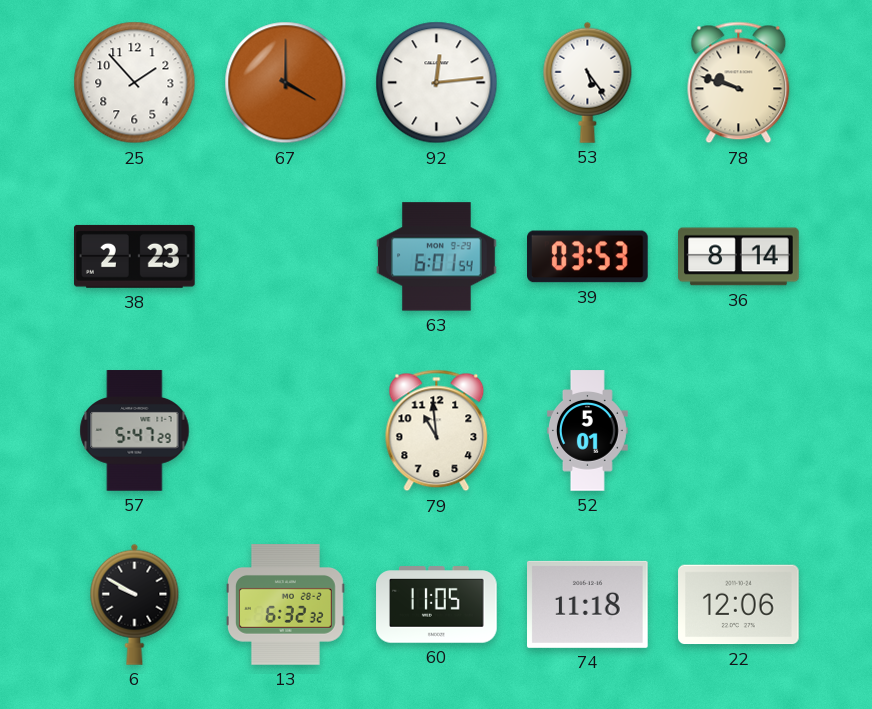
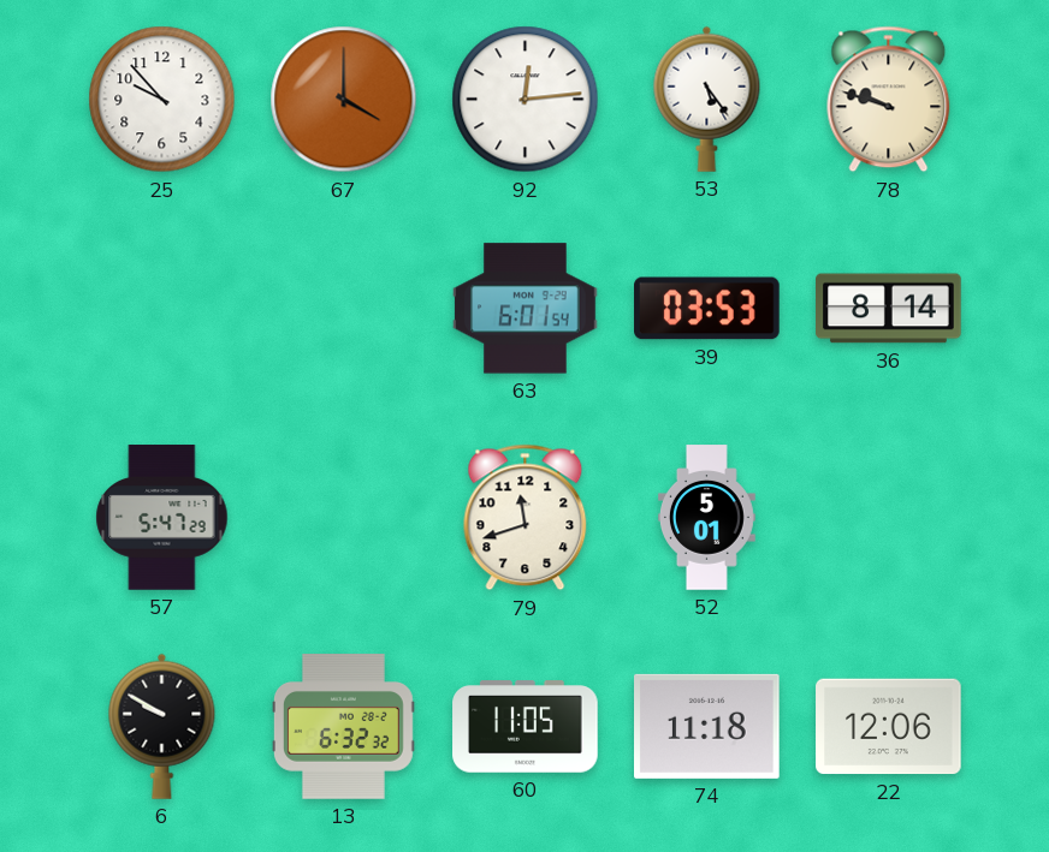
25: 1:53 -> 9:53
38: 2:23 -> none
79: 10:59 -> 11:42
